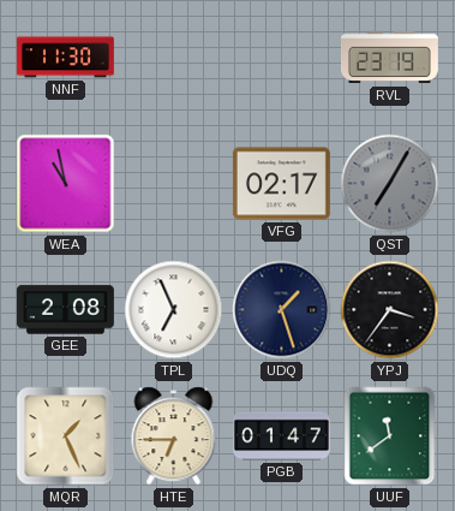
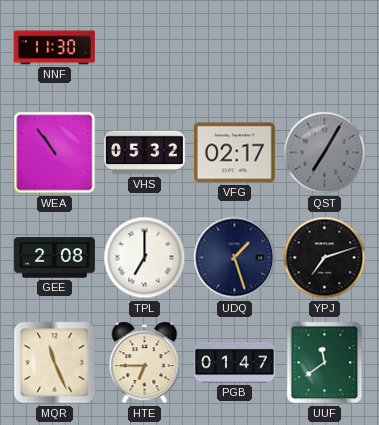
RVL: 23:19 -> none
WEA: 10:58 -> 10:54
VHS: none -> 05:32
TPL: 6:56 -> 7:00
YPJ: 3:36 -> 7:12
MQR: 1:26 -> 11:26
